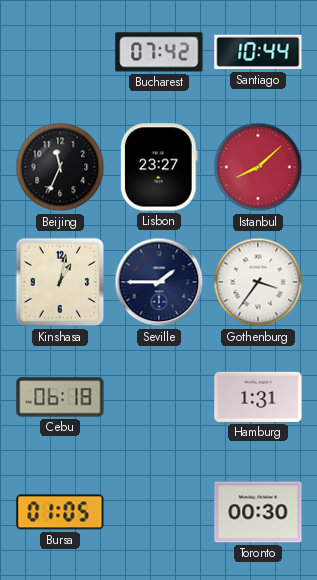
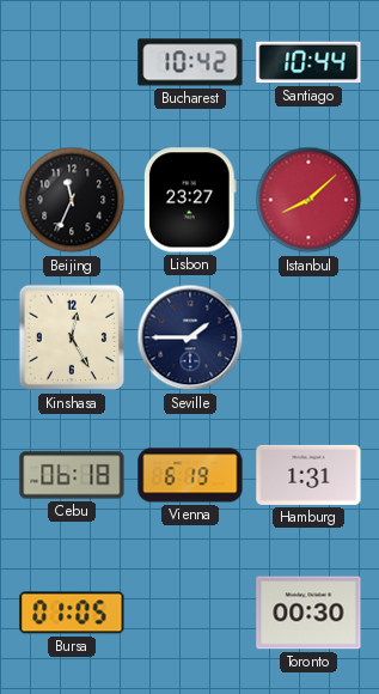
Bucharest: 07:42 -> 10:42
Kinshasa: 1:02 -> 12:25
Gothenburg: 3:36 -> none
Vienna: none -> 6:19
